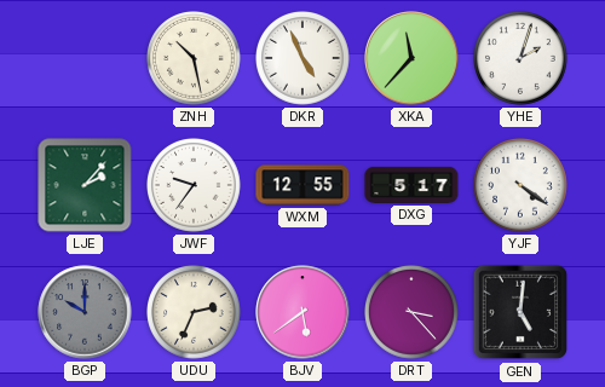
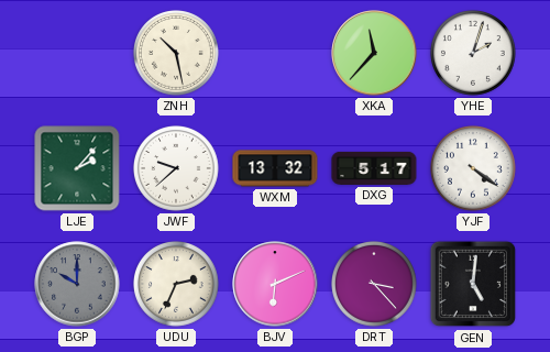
DKR: 4:56 -> none
JWF: 9:36 -> 9:38
WXM: 12:55 -> 13:32
BJV: 5:39 -> 6:11
